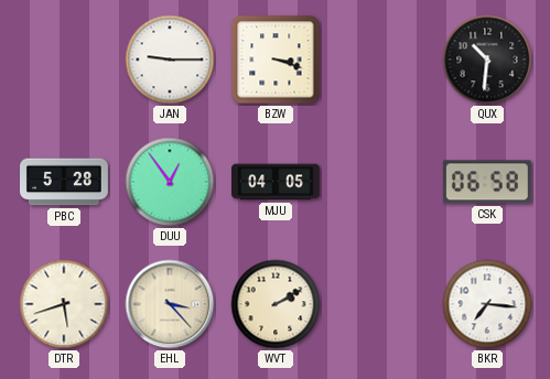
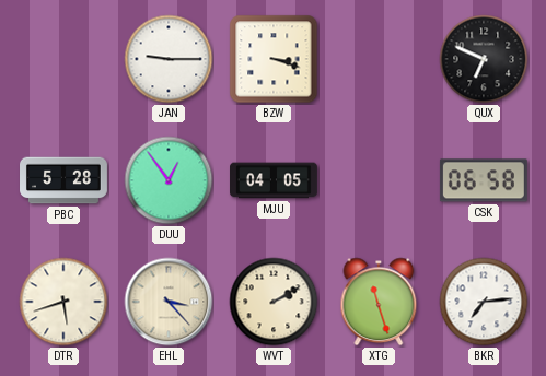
QUX: 10:31 -> 6:49
XTG: none -> 11:27
BKR: 7:16 -> 7:14
